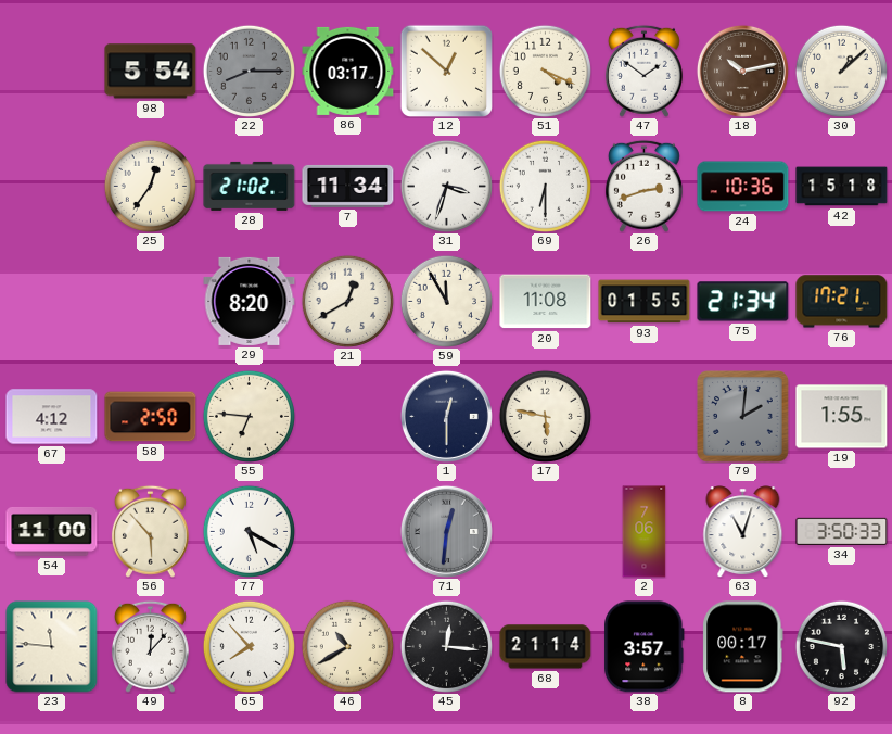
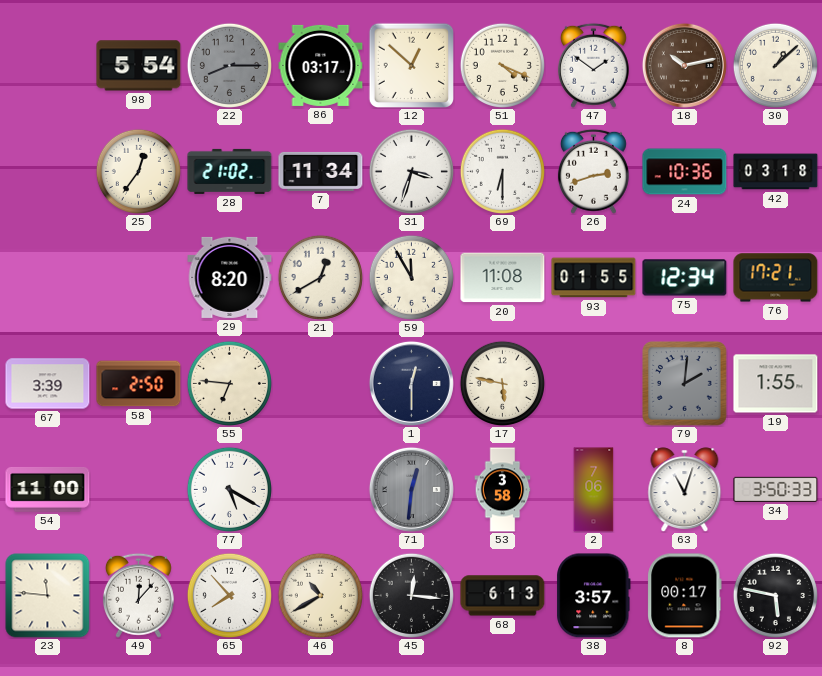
42: 15:18 -> 03:18
75: 21:34 -> 12:34
67: 4:12 -> 3:39
56: 5:53 -> none
53: none -> 3:58
68: 21:14 -> 6:13
